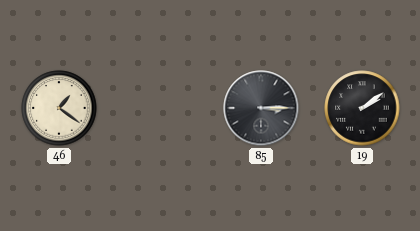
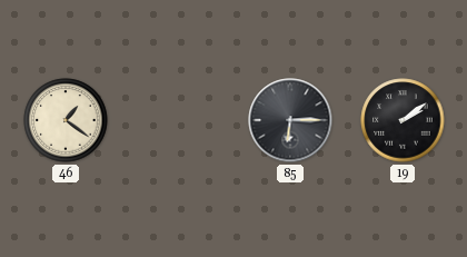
85: 3:15 -> 6:15
